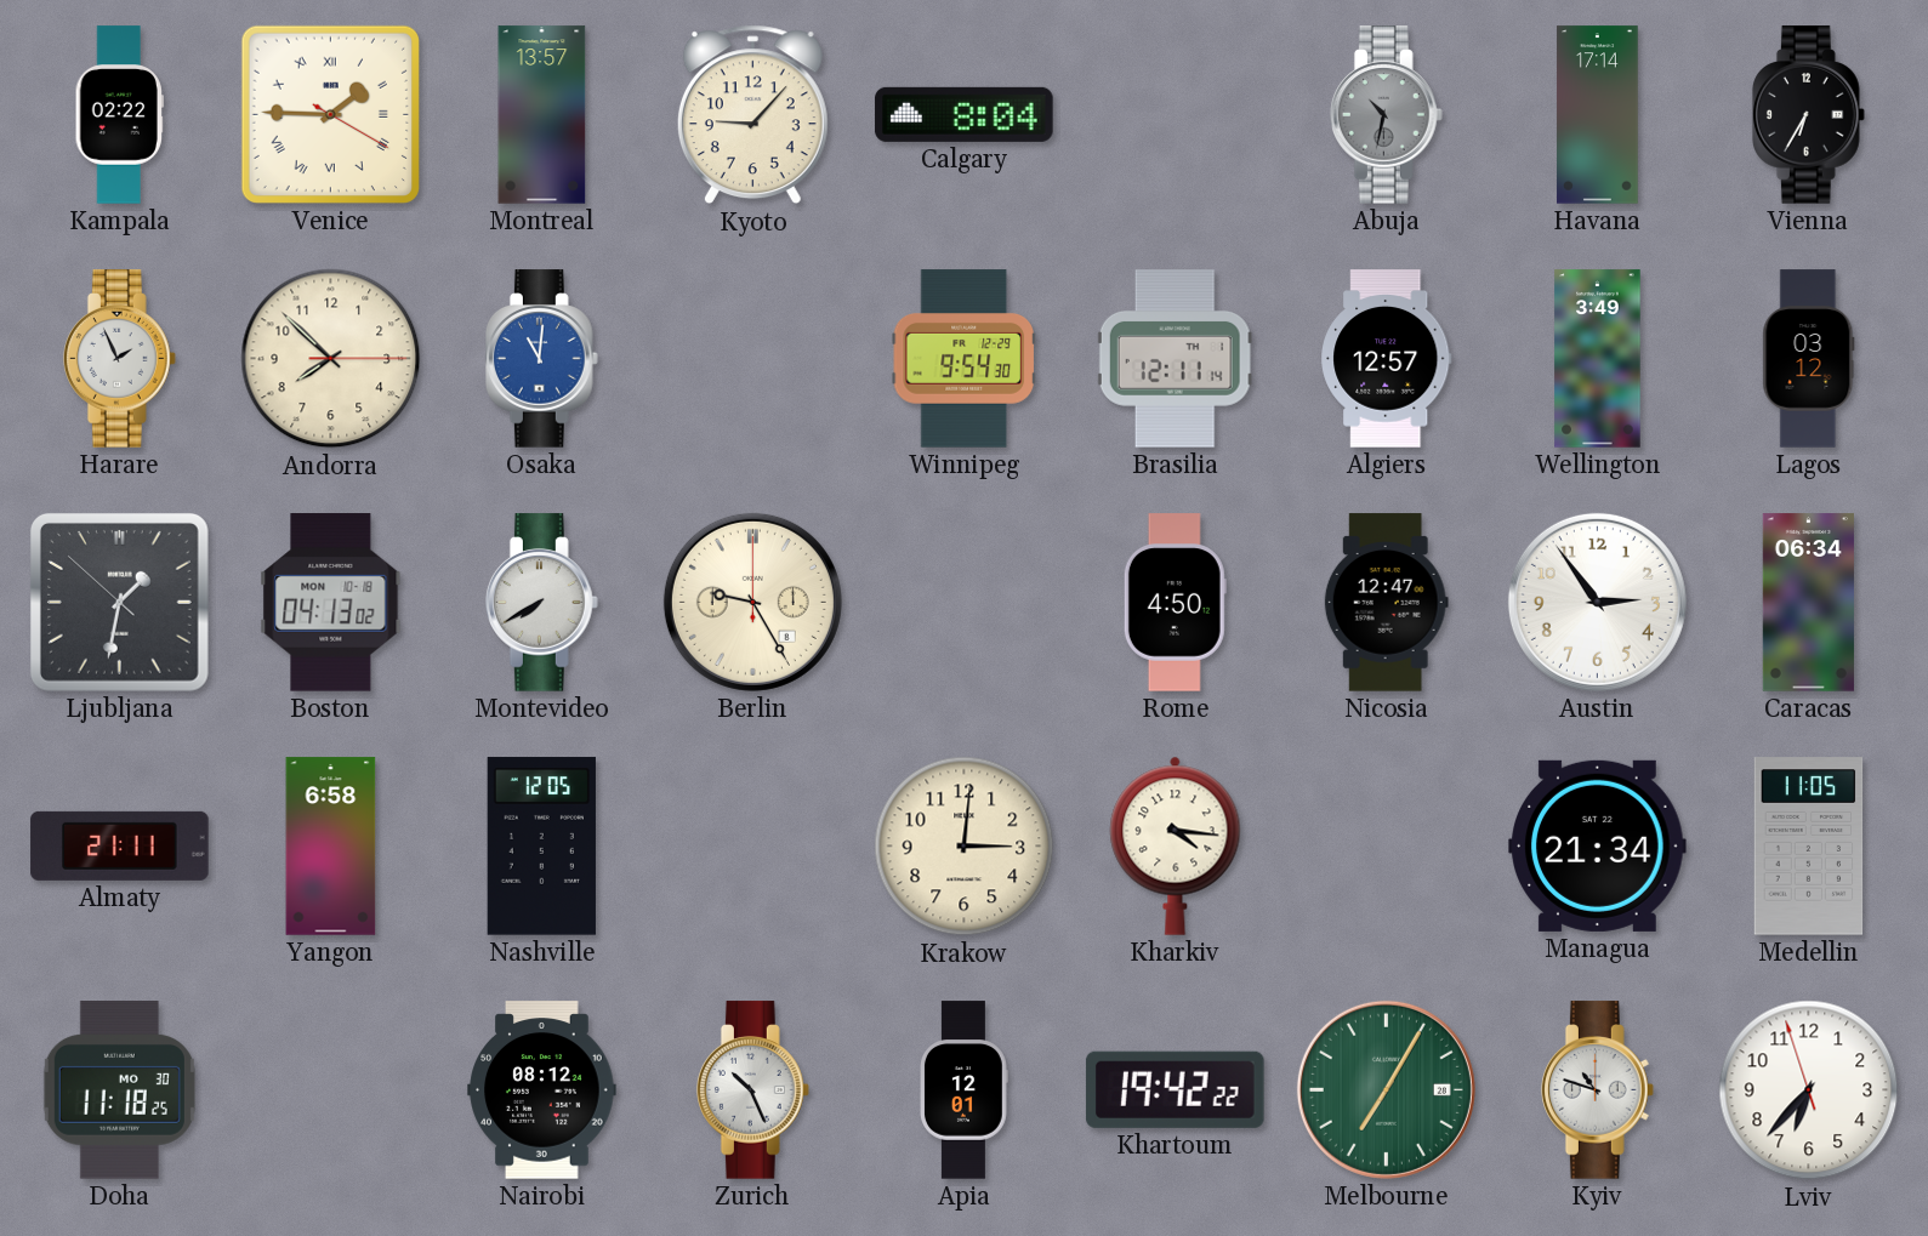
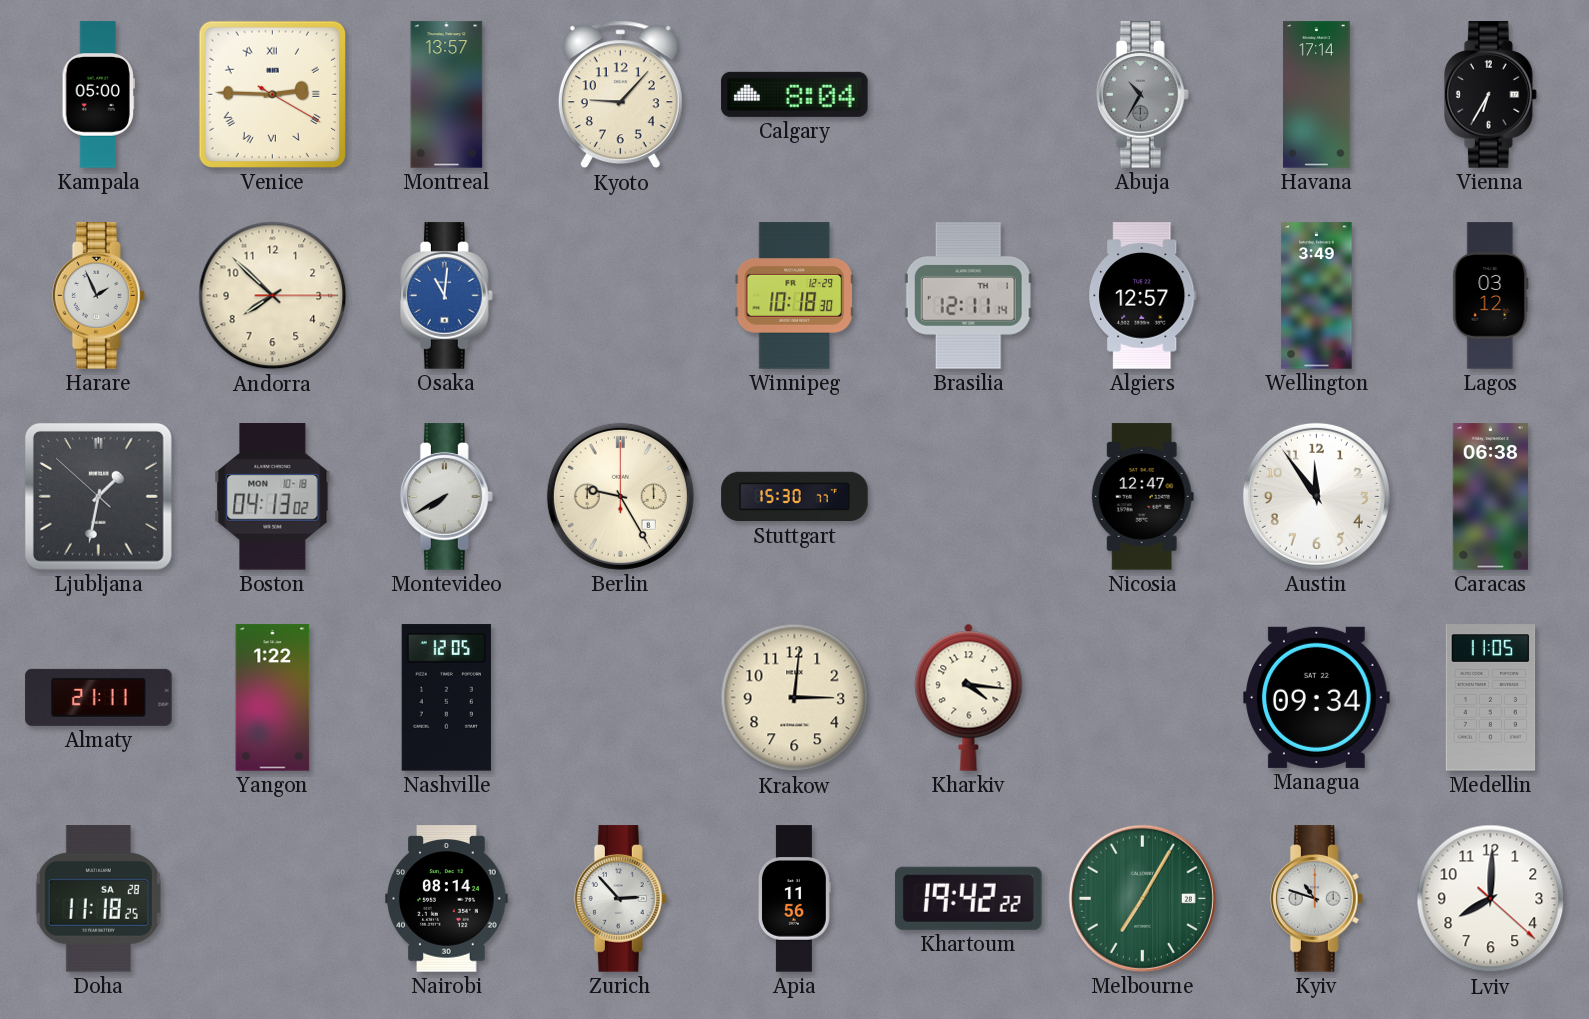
Kampala: 02:22 -> 05:00
Venice: 1:45 -> 2:45
Abuja: 10:32 -> 10:35
Winnipeg: 9:54 -> 10:18
Stuttgart: none -> 15:30
Rome: 4:50 -> none
Austin: 2:54 -> 11:54
Caracas: 06:34 -> 06:38
Yangon: 6:58 -> 1:22
Managua: 21:34 -> 09:34
Doha date: MO 30 -> SA 28
Nairobi: 08:12 -> 08:14
Zurich: 10:26 -> 2:53
Apia: 12:01 -> 11:56
Lviv: 6:36 -> 8:00
